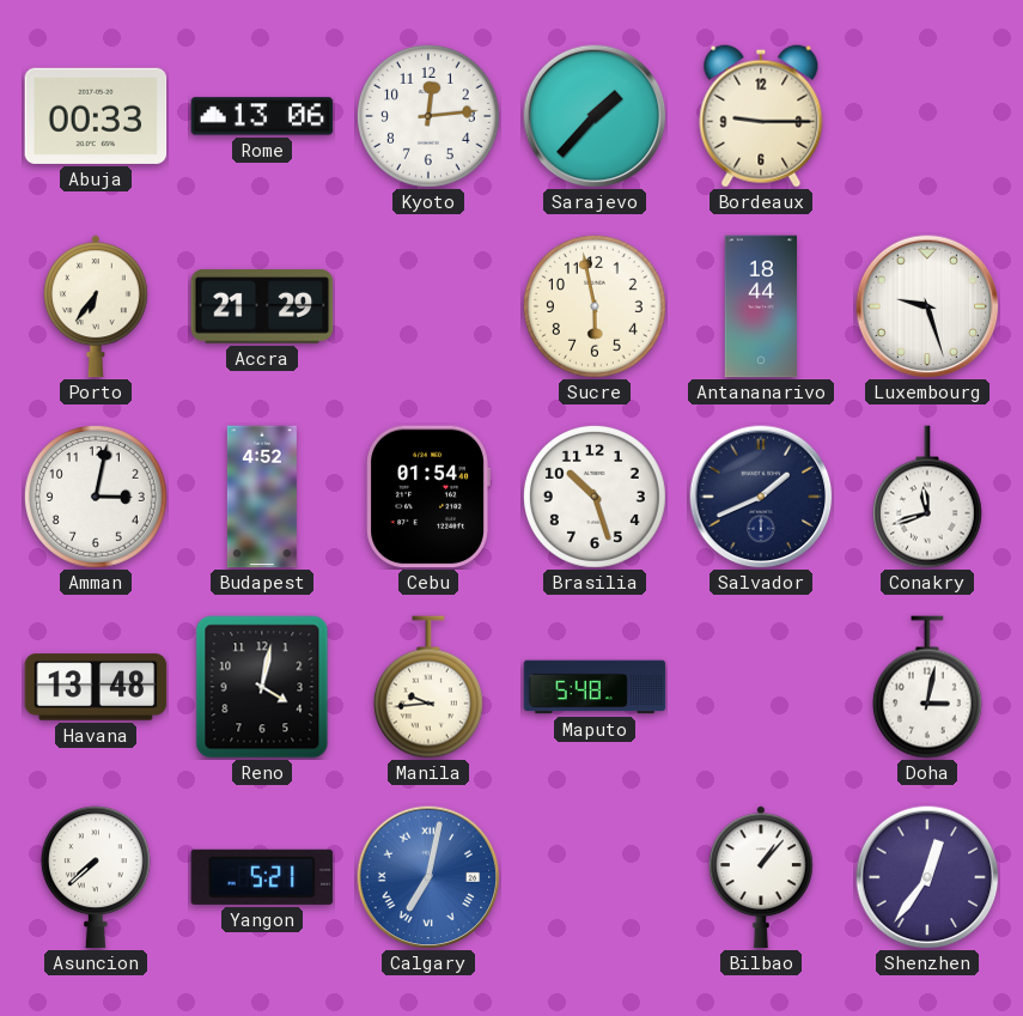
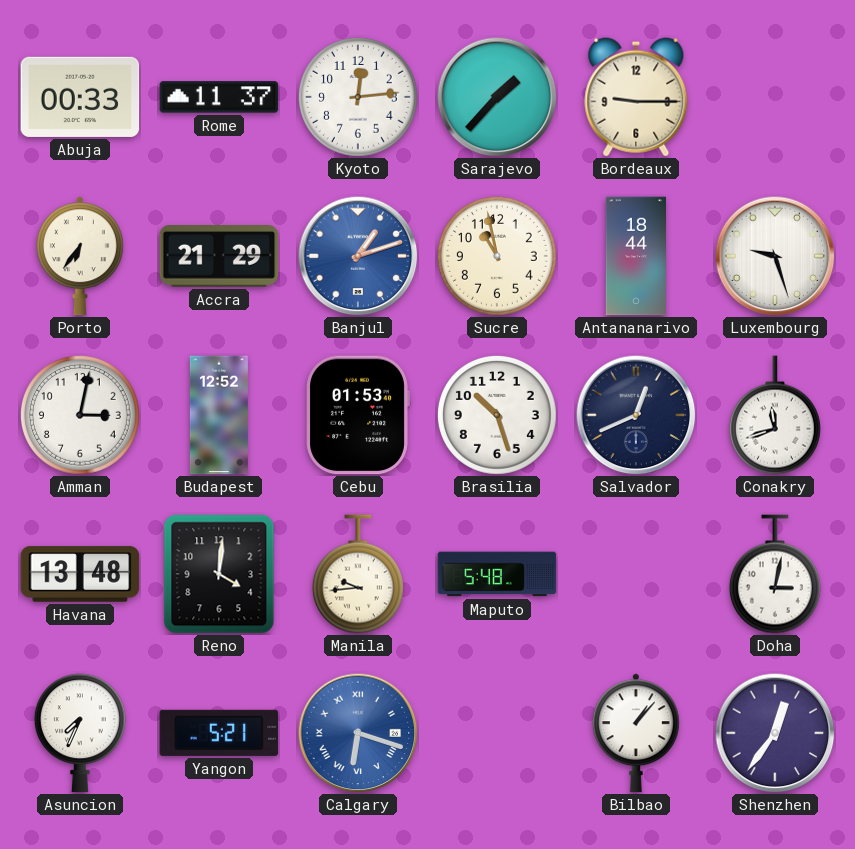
Rome: 13:06 -> 11:37
Banjul: none -> 1:12
Sucre: 5:58 -> 10:58
Budapest: 4:52 -> 12:52
Cebu: 01:54 -> 01:53
Salvador: 1:41 -> 12:41
Reno: 4:02 -> 4:01
Asuncion: 7:38 -> 7:34
Calgary: 7:02 -> 6:18
